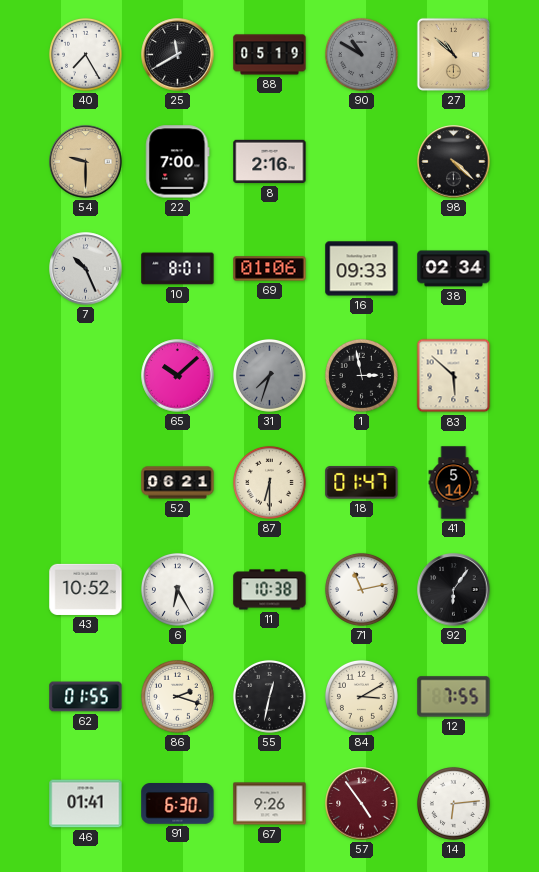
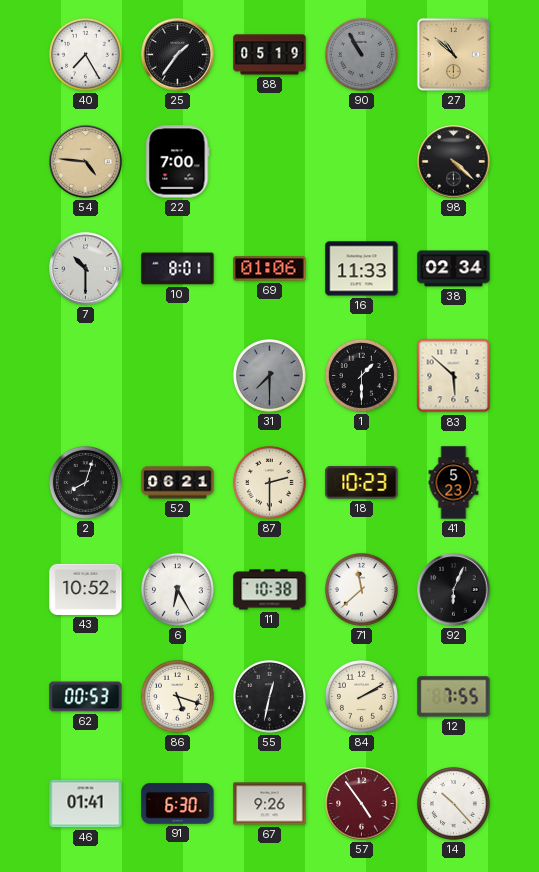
25: 11:40 -> 1:36
90: 10:50 -> 10:55
54: 9:30 -> 4:46
8: 2:16 -> none
7: 10:26 -> 10:30
16: 09:33 -> 11:33
65: 10:08 -> none
31: 7:33 -> 7:30
1: 2:58 -> 1:30
2: none -> 8:03
87: 6:30 -> 2:30
18: 01:47 -> 10:23
41: 5:14 -> 5:23
71: 11:13 -> 11:38
92: 6:06 -> 6:04
62: 01:55 -> 00:53
86: 2:18 -> 5:18
84: 3:10 -> 2:10
14: 6:14 -> 10:23
